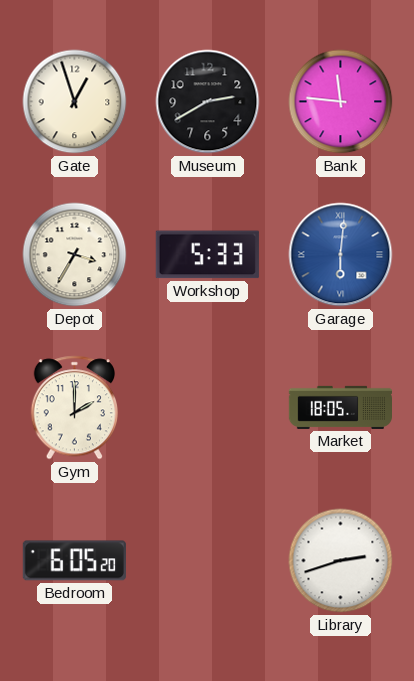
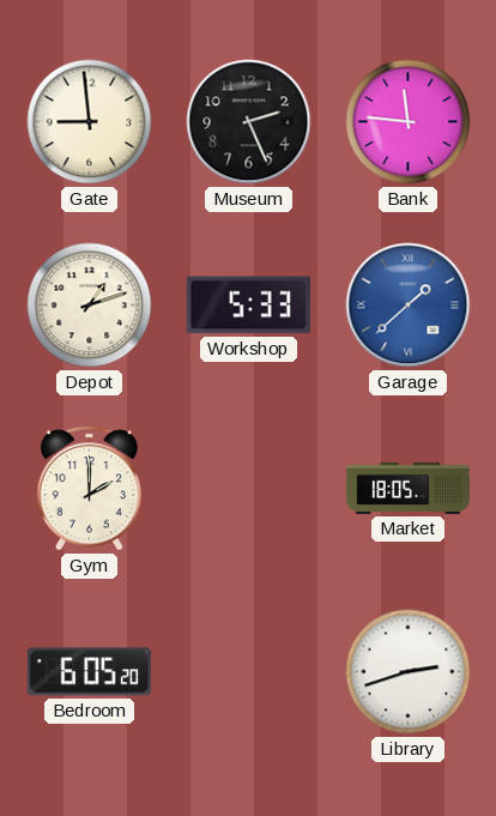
Gate: 12:57 -> 8:59
Museum: 2:40 -> 2:26
Depot: 3:35 -> 1:12
Garage: 6:01 -> 1:38
